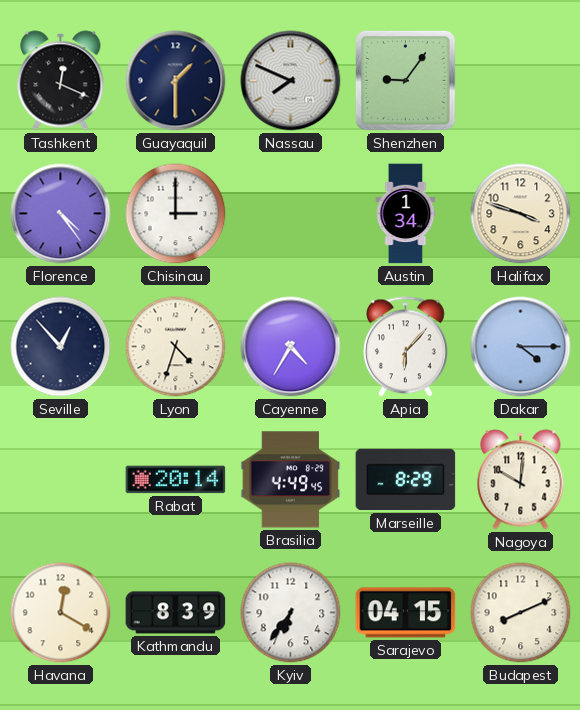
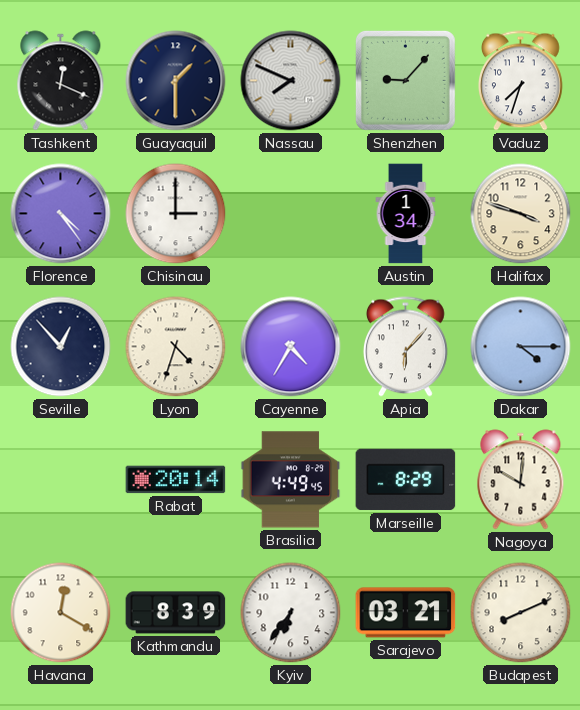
Shenzhen: 9:06 -> 9:07
Vaduz: none -> 7:33
Sarajevo: 04:15 -> 03:21
